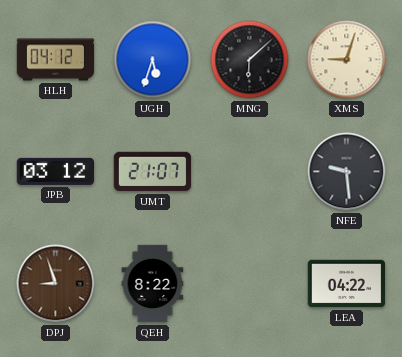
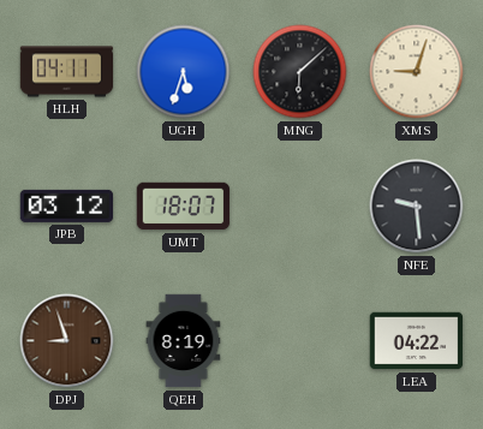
HLH: 04:12 -> 04:11
UMT: 21:07 -> 18:07
QEH: 8:22 -> 8:19
